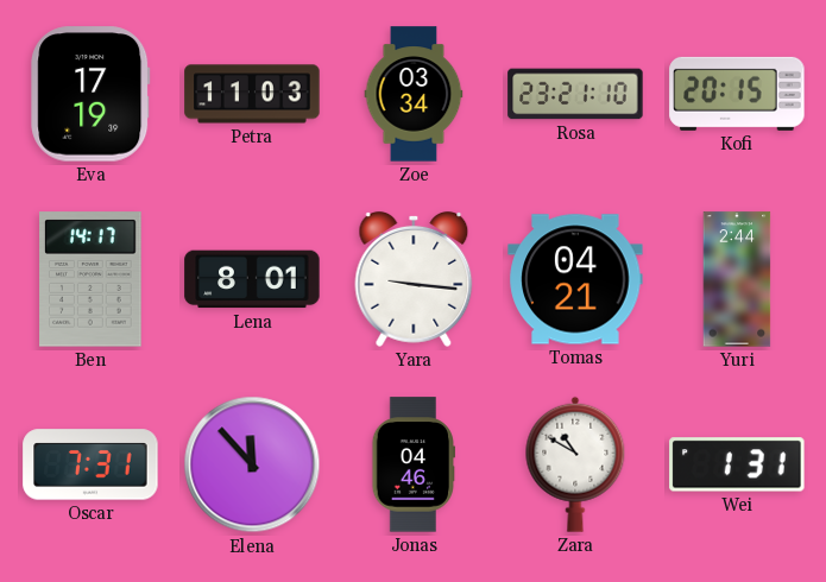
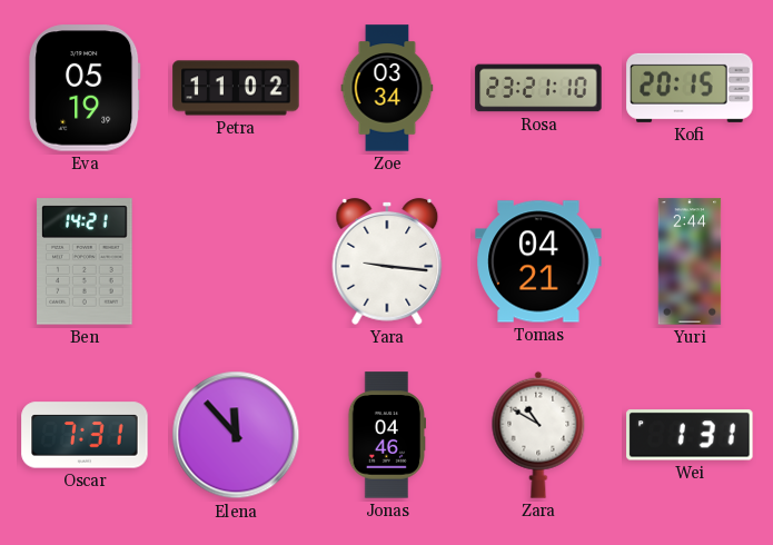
Eva: 17:19 -> 05:19
Petra: 11:03 -> 11:02
Ben: 14:17 -> 14:21
Lena: 8:01 -> none
